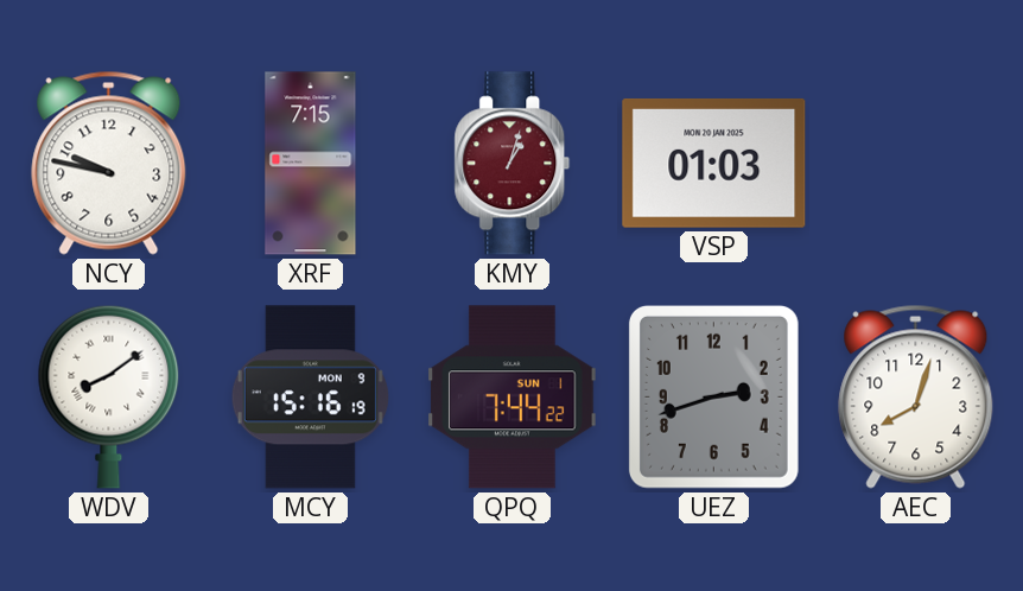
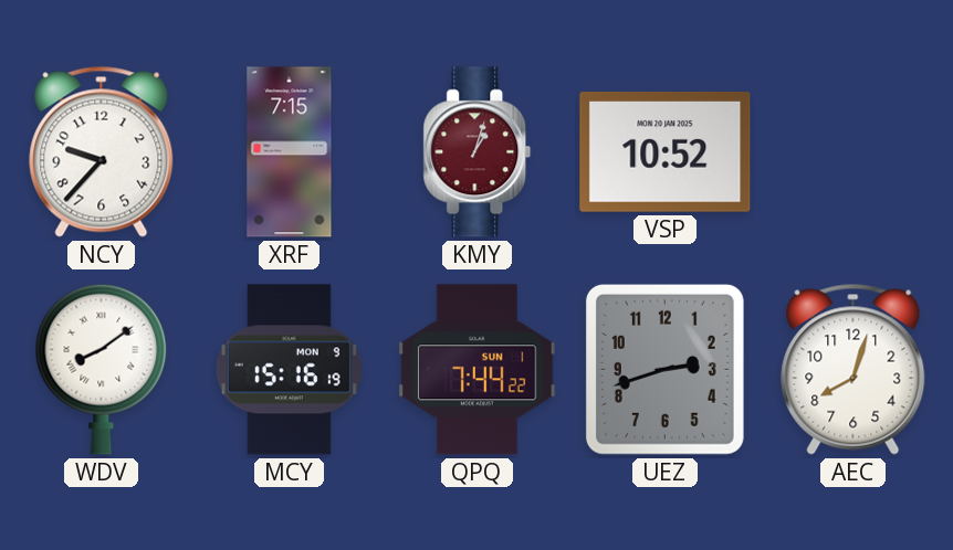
NCY: 9:47 -> 9:37
VSP: 01:03 -> 10:52
